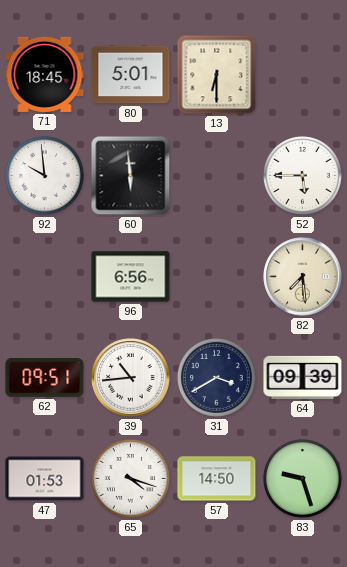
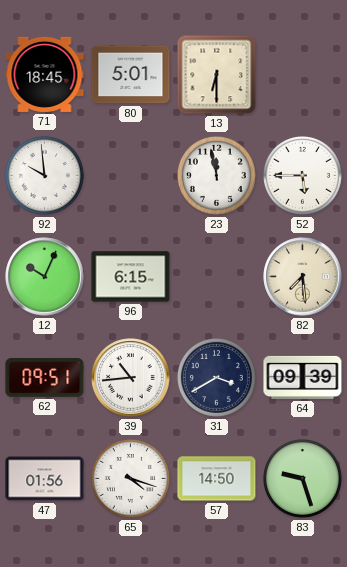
60: 5:59 -> none
23: none -> 11:58
12: none -> 10:04
96: 6:56 -> 6:15
47: 01:53 -> 01:56
